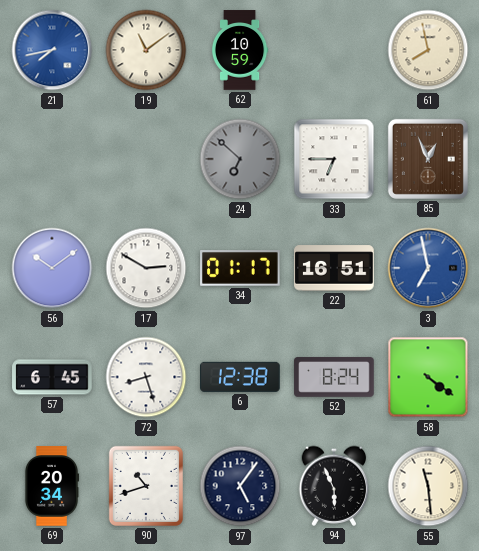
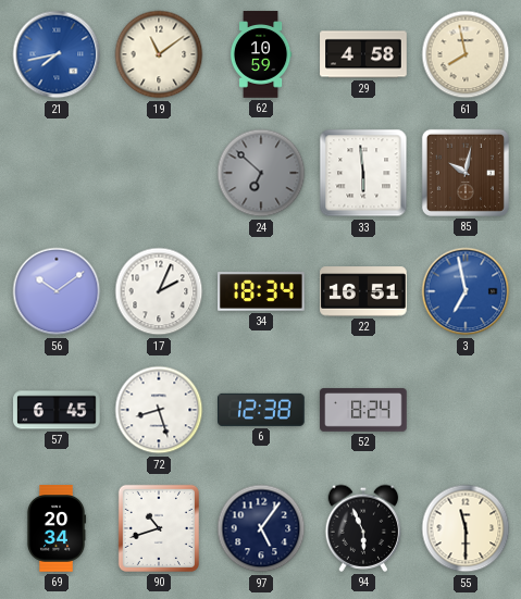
29: none -> 4:58
33: 6:45 -> 5:59
85: 12:56 -> 10:02
17: 2:50 -> 2:04
34: 01:17 -> 18:34
58: 4:21 -> none
55: 11:29 -> 11:30
